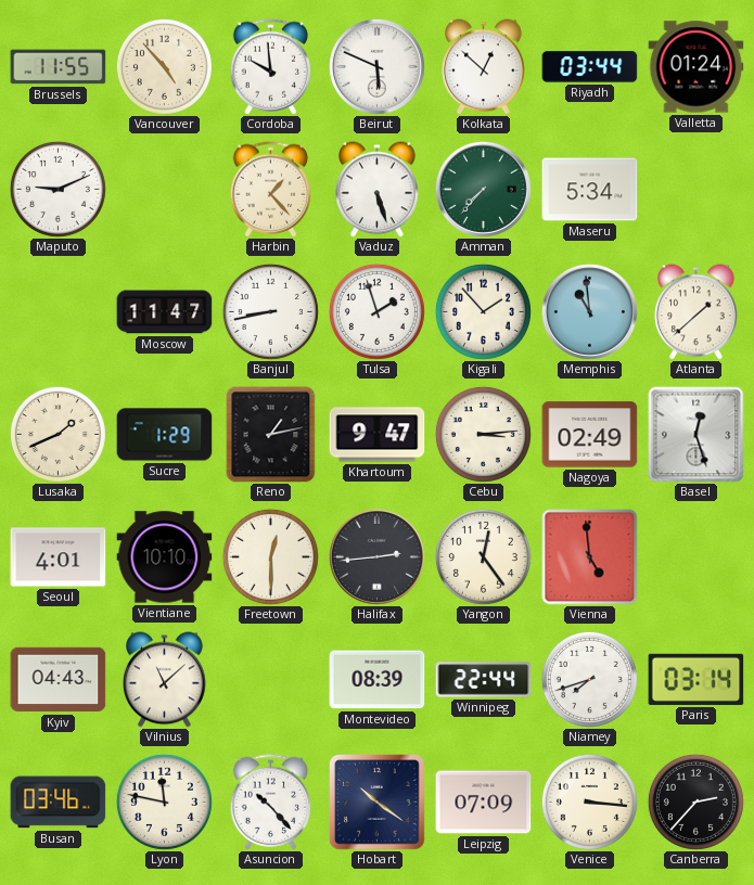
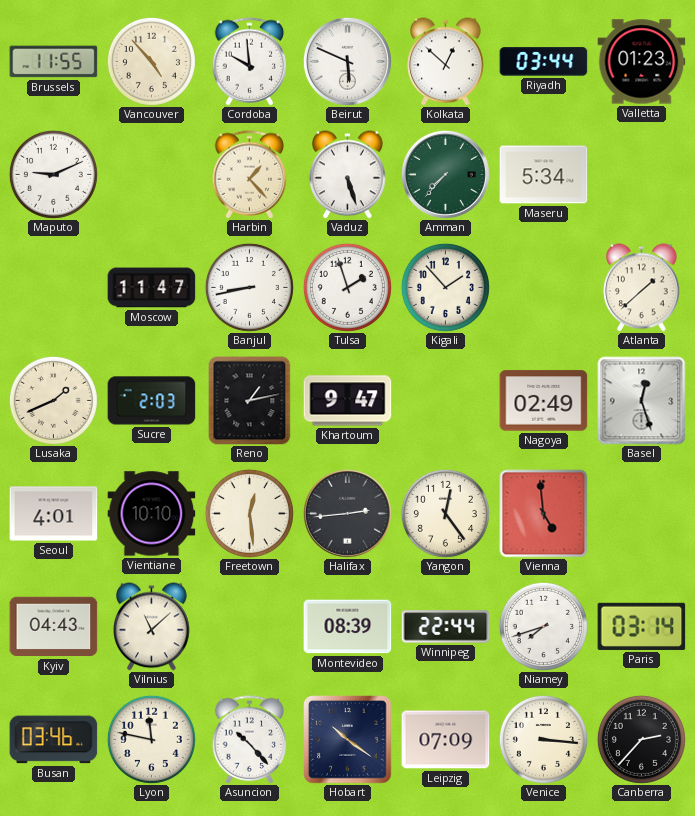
Valletta: 01:24 -> 01:23
Memphis: 10:59 -> none
Sucre: 1:29 -> 2:03
Cebu: 3:14 -> none
Freetown: 12:30 -> 12:29
